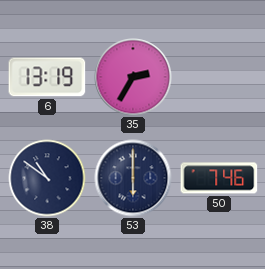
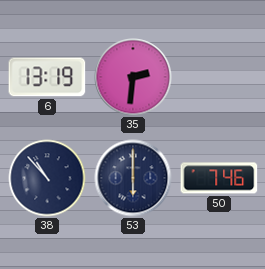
35: 2:35 -> 2:31
38: 10:51 -> 10:53
